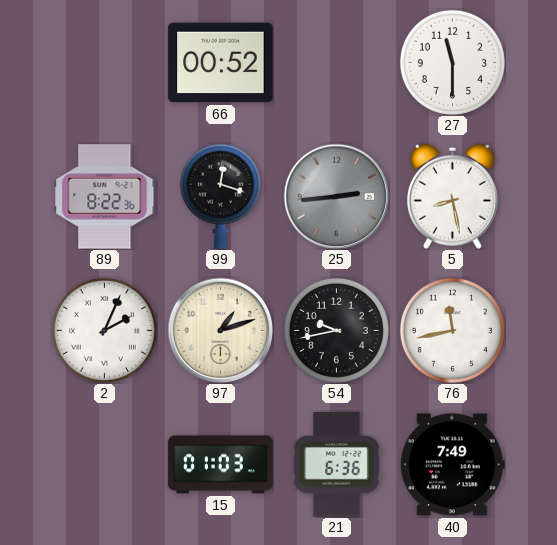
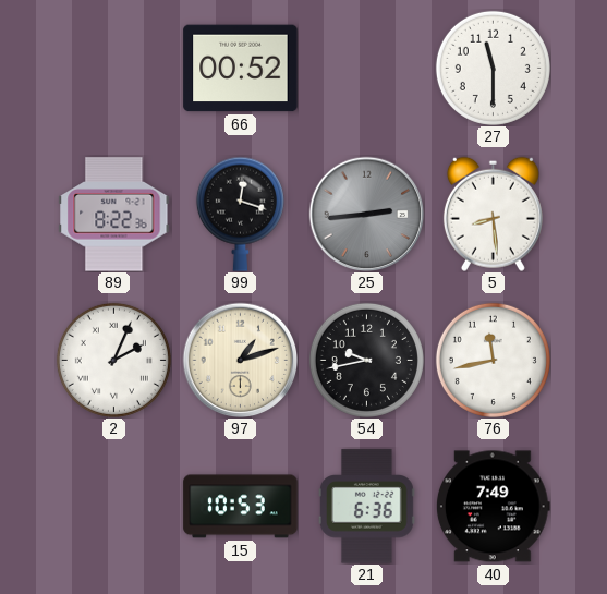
5: 8:28 -> 8:29
15: 01:03 -> 10:53
